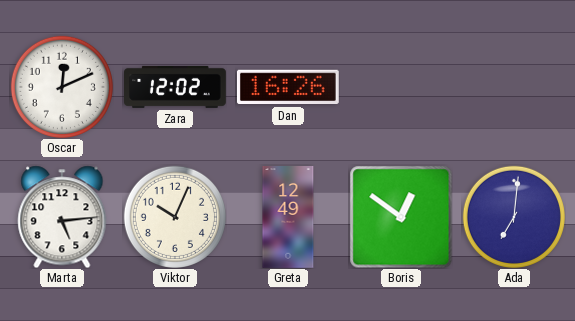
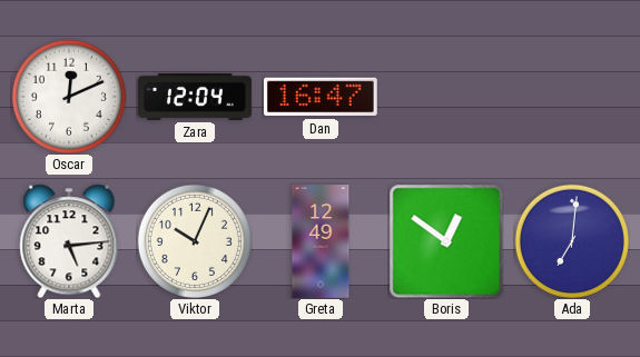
Zara: 12:02 -> 12:04
Dan: 16:26 -> 16:47
